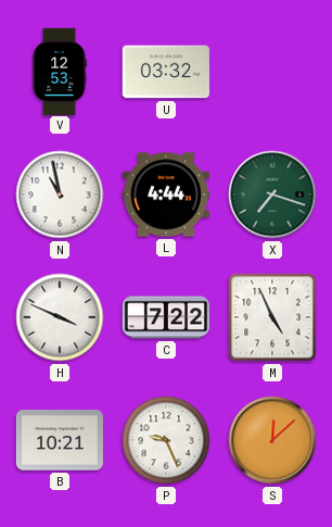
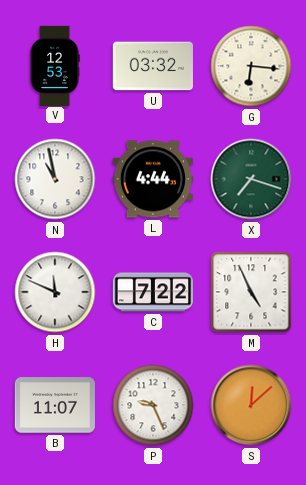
G: none -> 6:16
H: 3:49 -> 11:49
B: 10:21 -> 11:07
